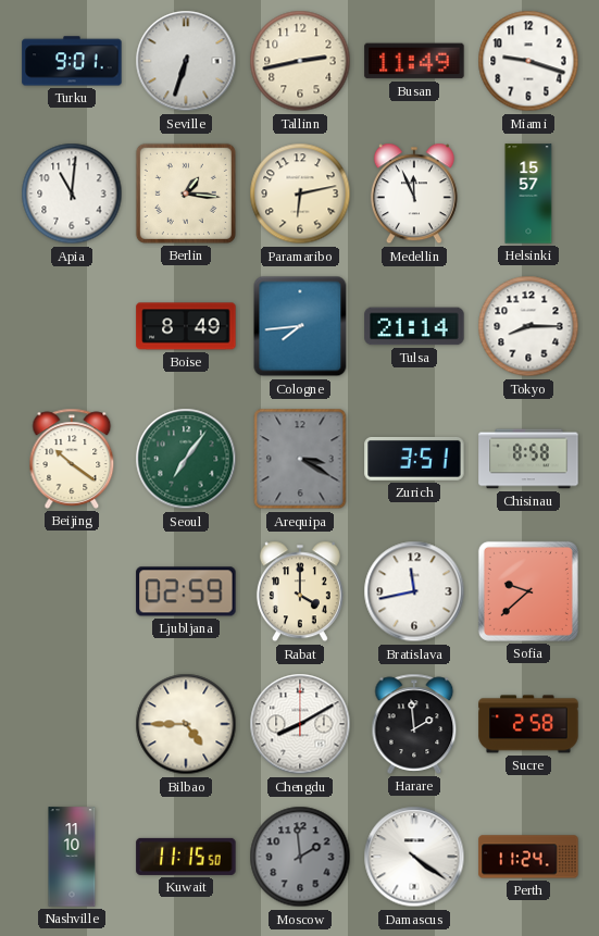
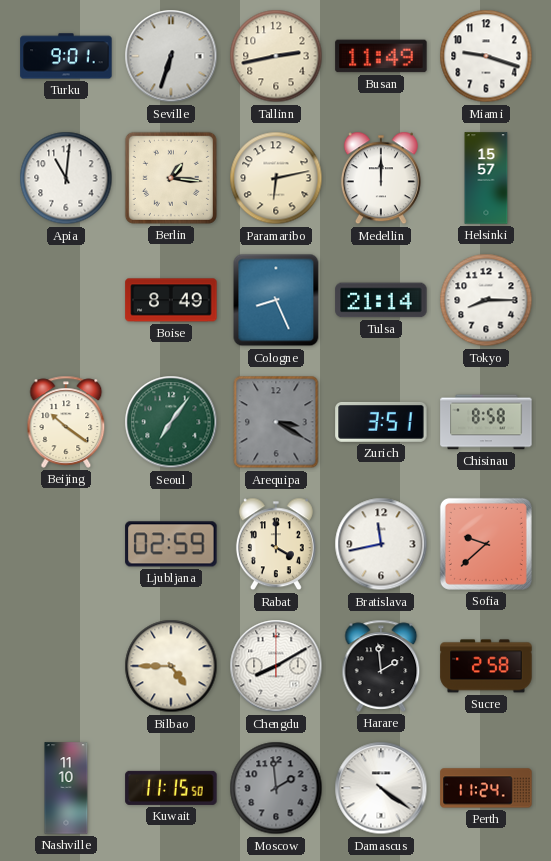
Medellin: 11:56 -> 12:00
Cologne: 7:44 -> 8:26
